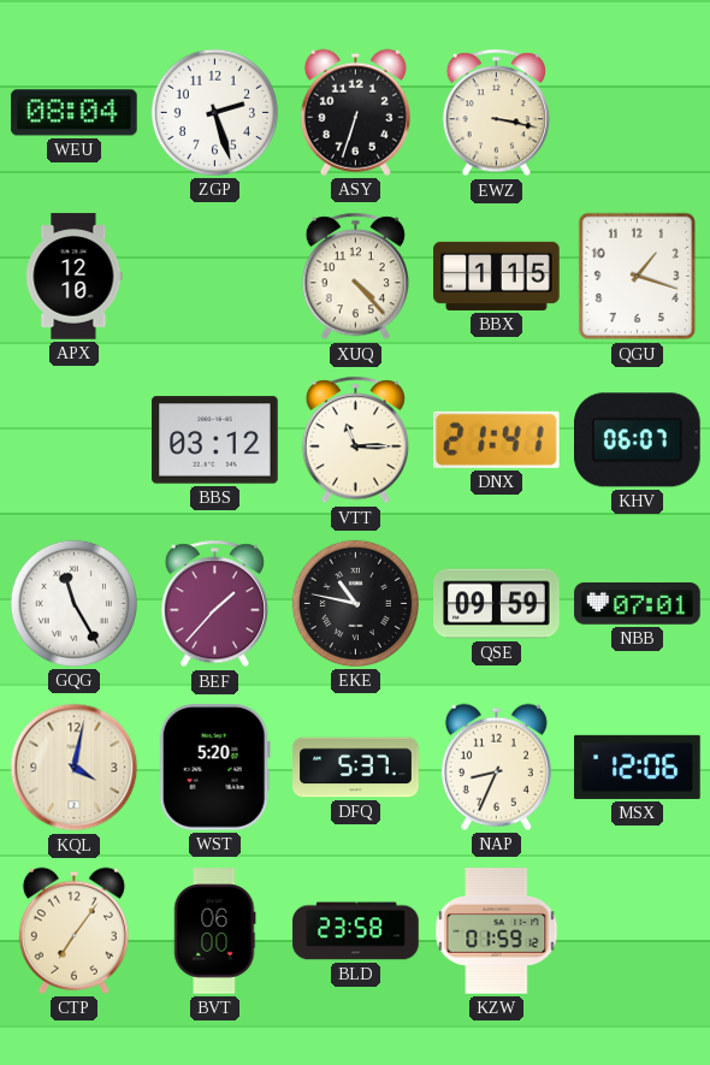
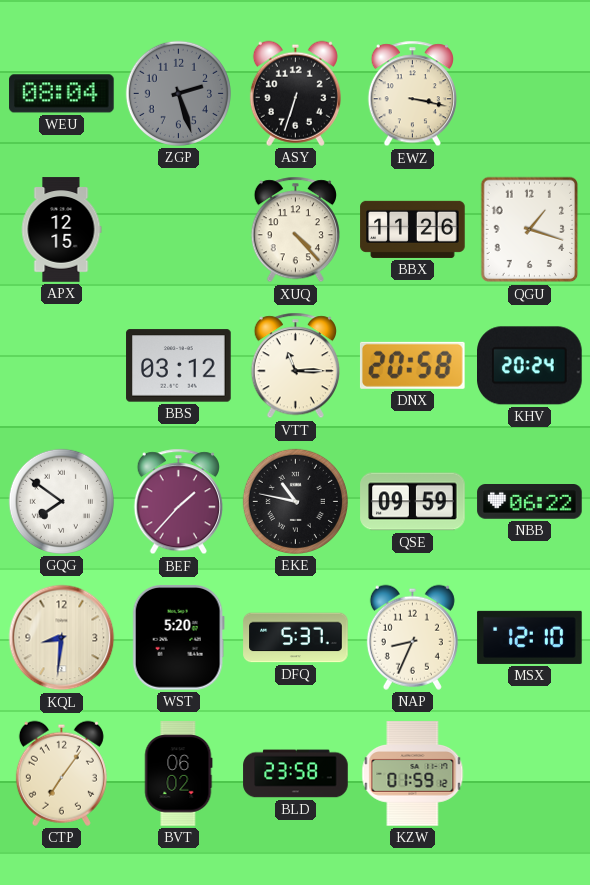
ZGP dial: white -> grey
APX: 12:10 -> 12:15
BBX: 1:15 -> 11:26
DNX: 21:41 -> 20:58
KHV: 06:07 -> 20:24
GQG: 11:25 -> 7:51
NBB: 07:01 -> 06:22
KQL: 4:02 -> 8:31
MSX: 12:06 -> 12:10
BVT: 06:00 -> 06:02
